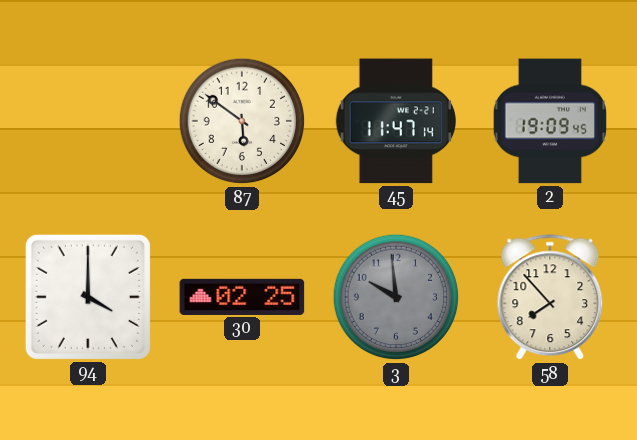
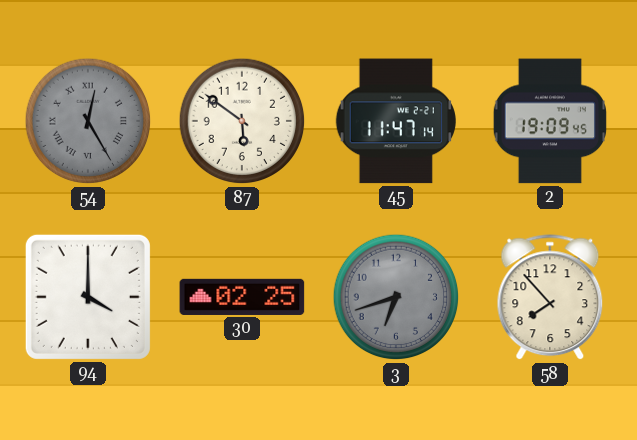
54: none -> 12:25
3: 9:59 -> 6:42
